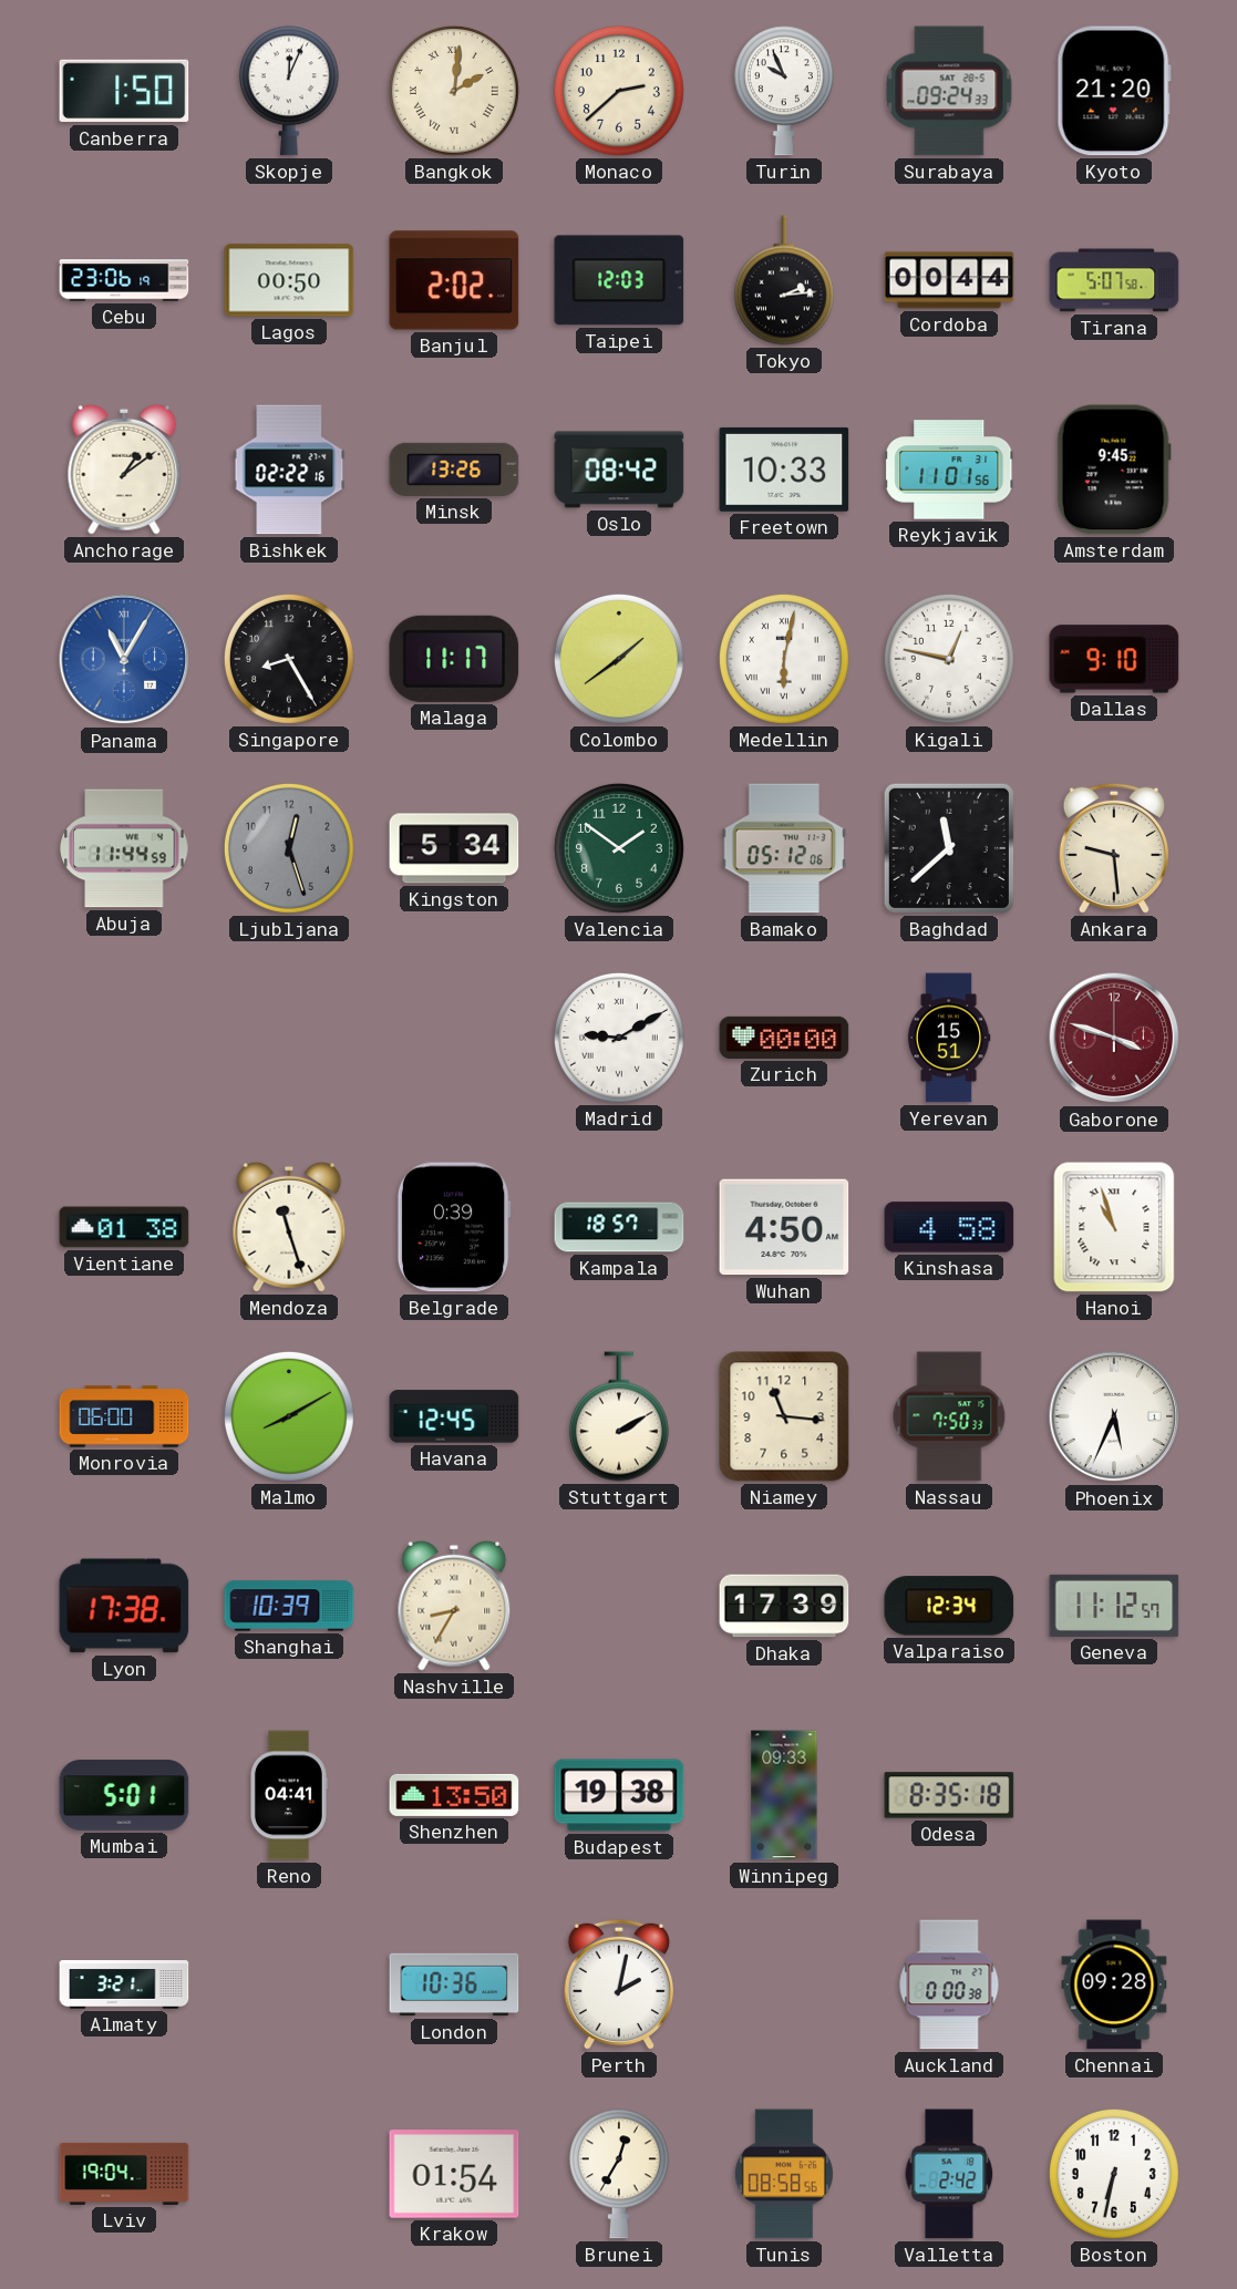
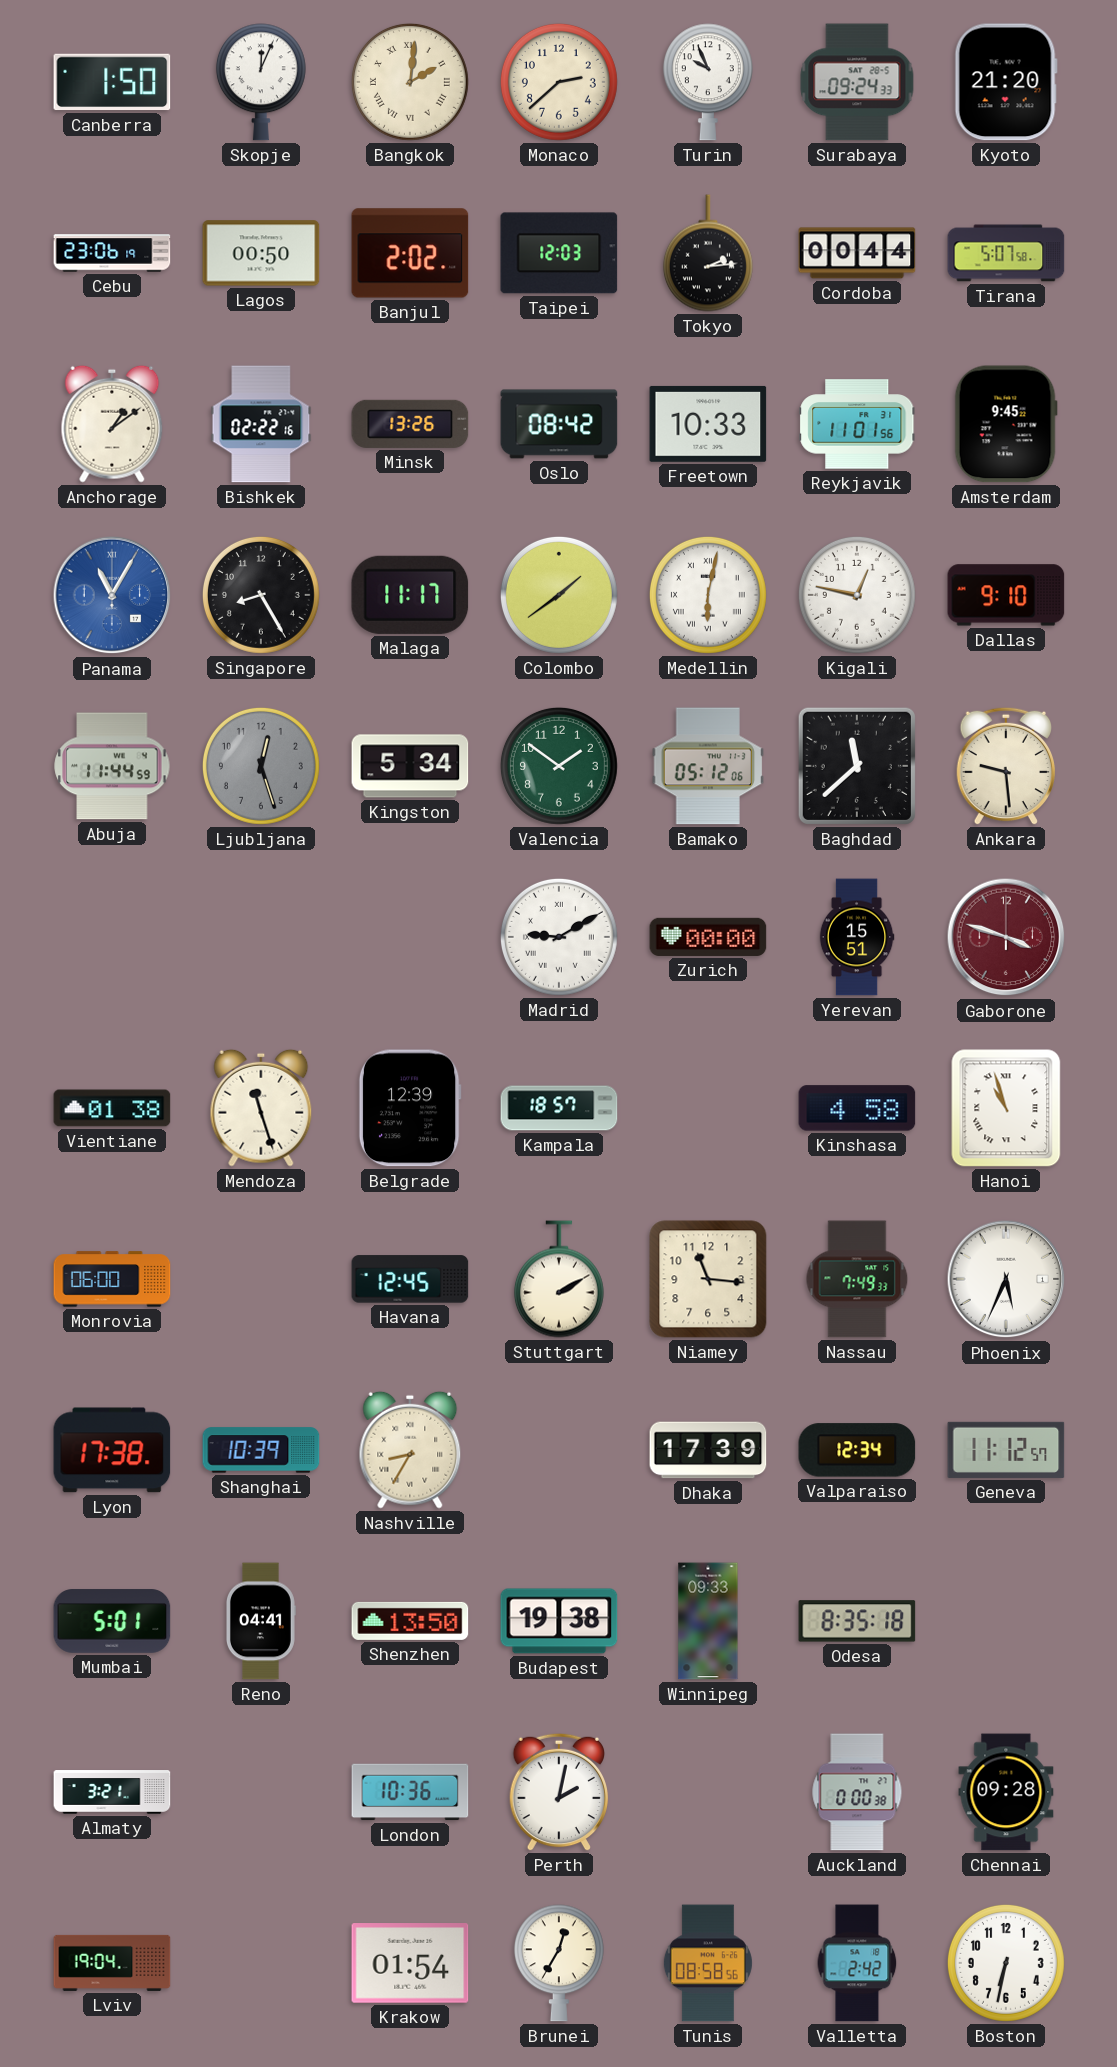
Belgrade: 0:39 -> 12:39
Wuhan: 4:50 -> none
Malmo: 8:10 -> none
Nassau: 7:50 -> 7:49
